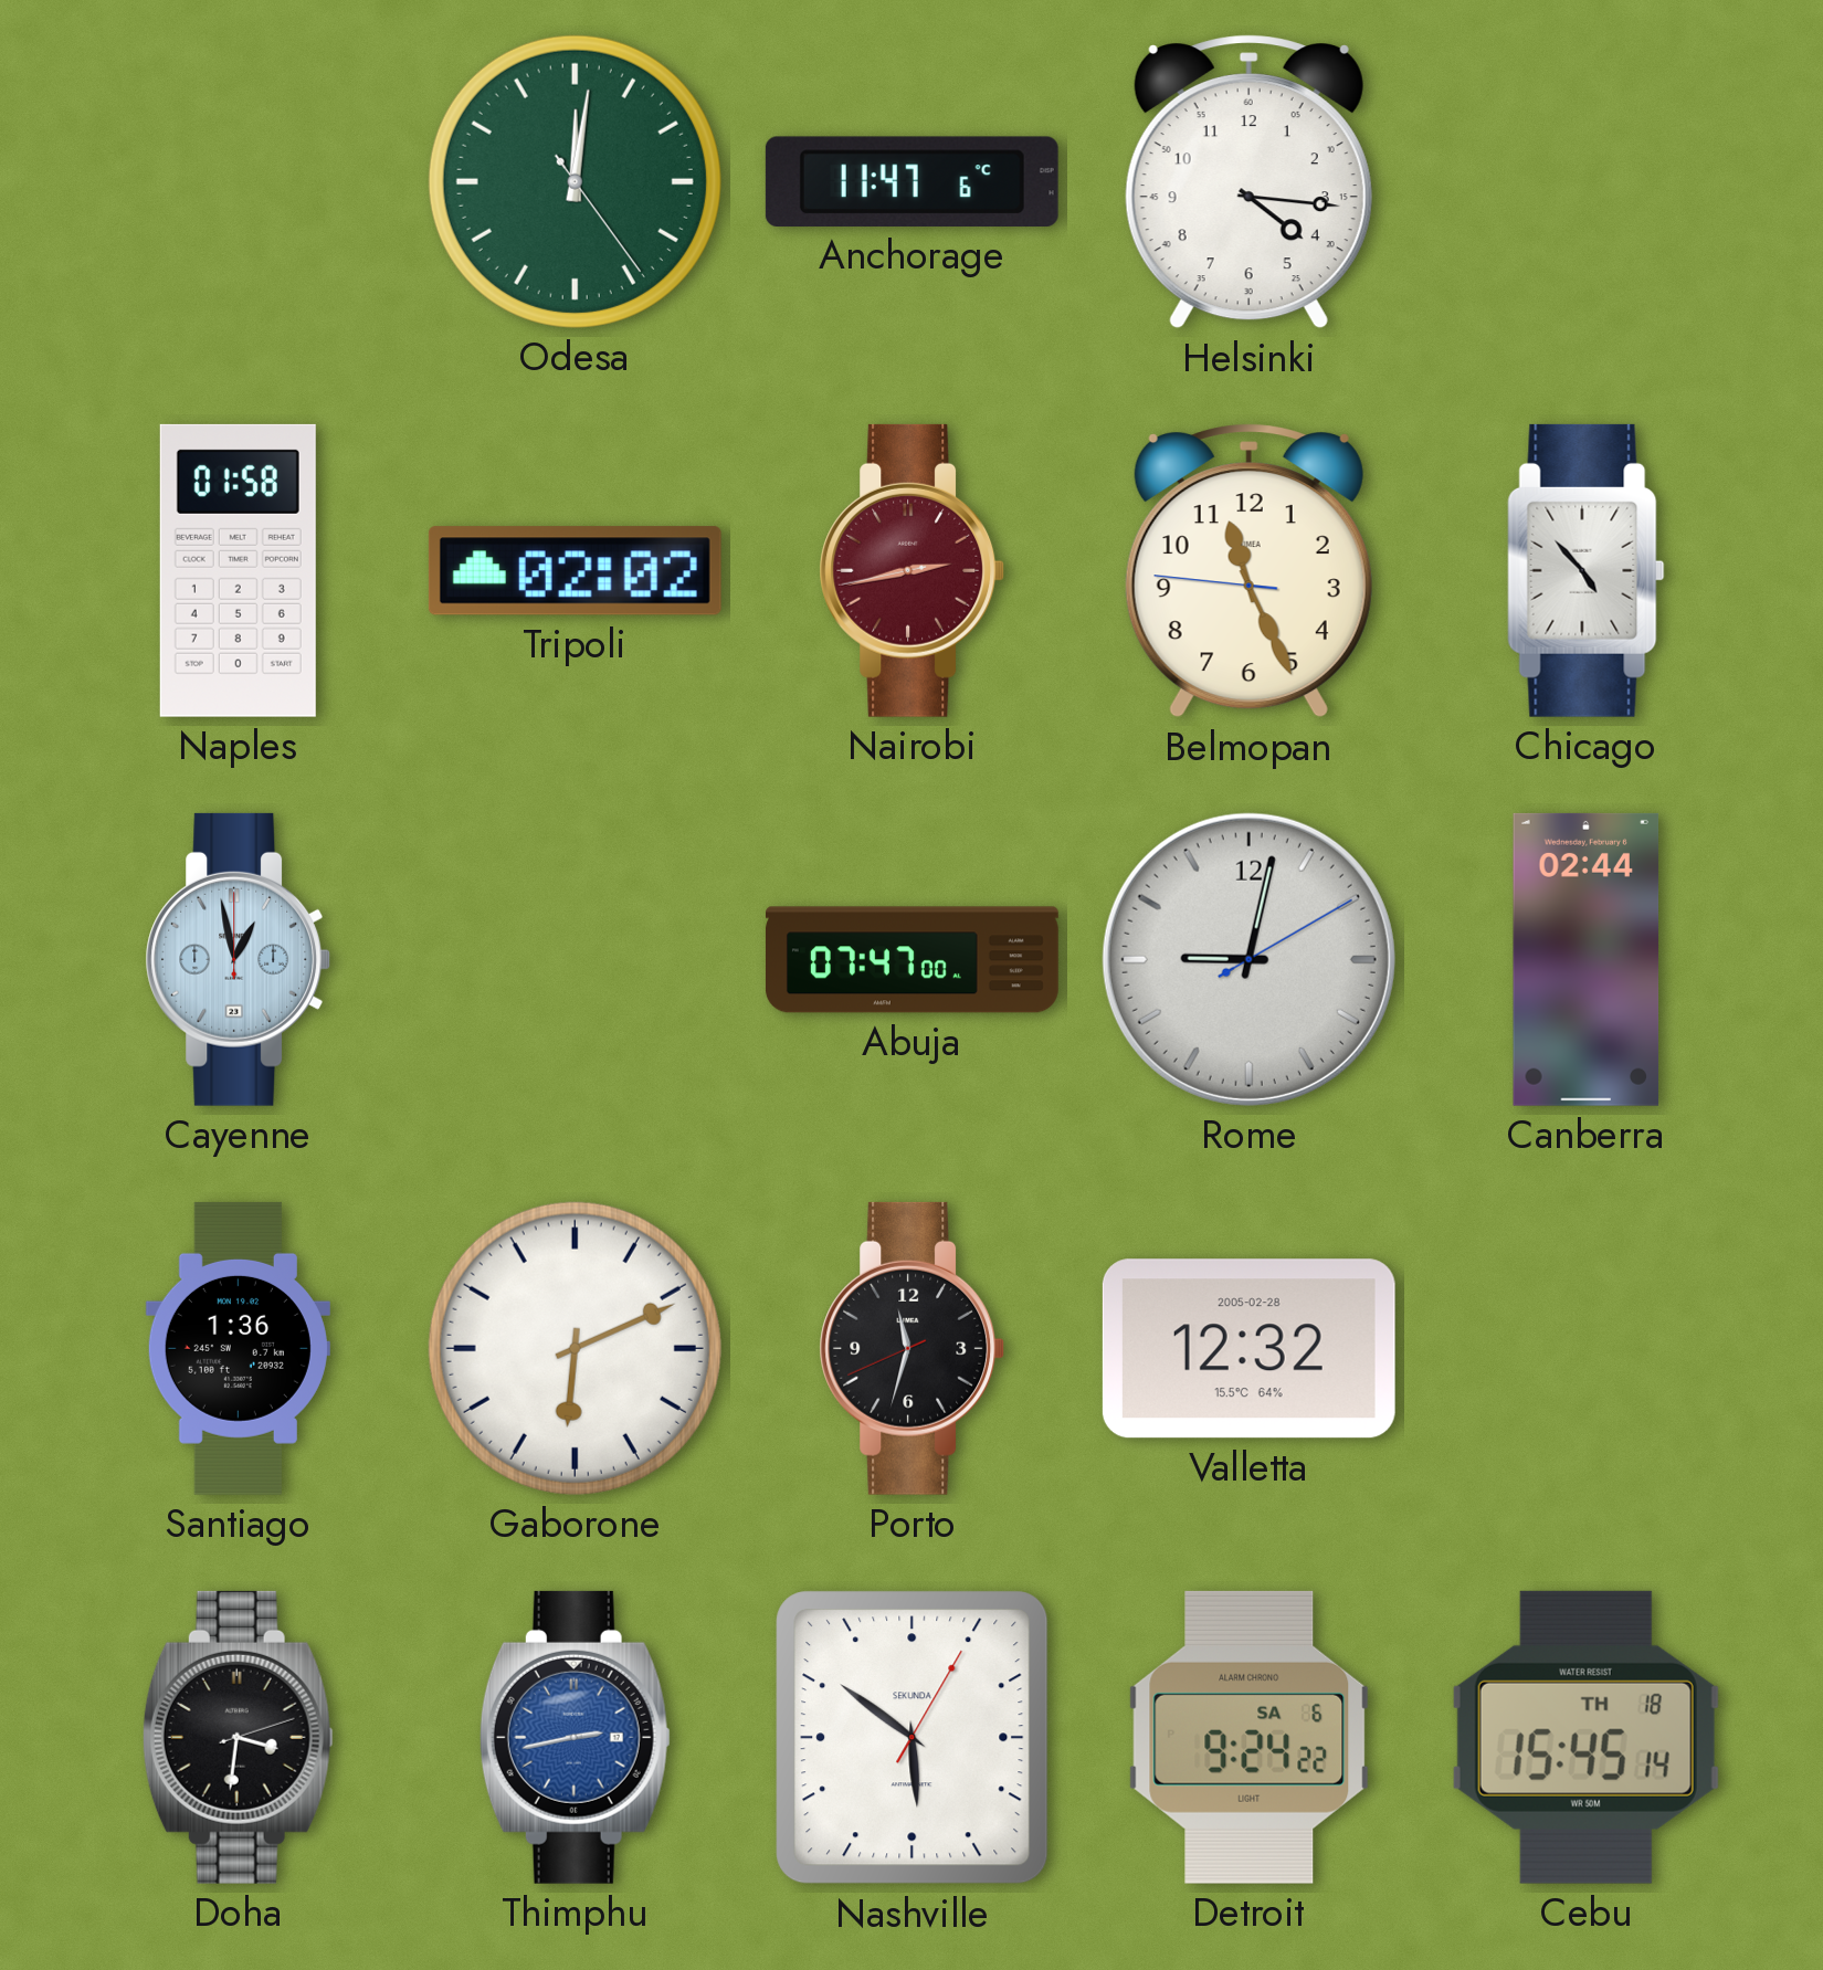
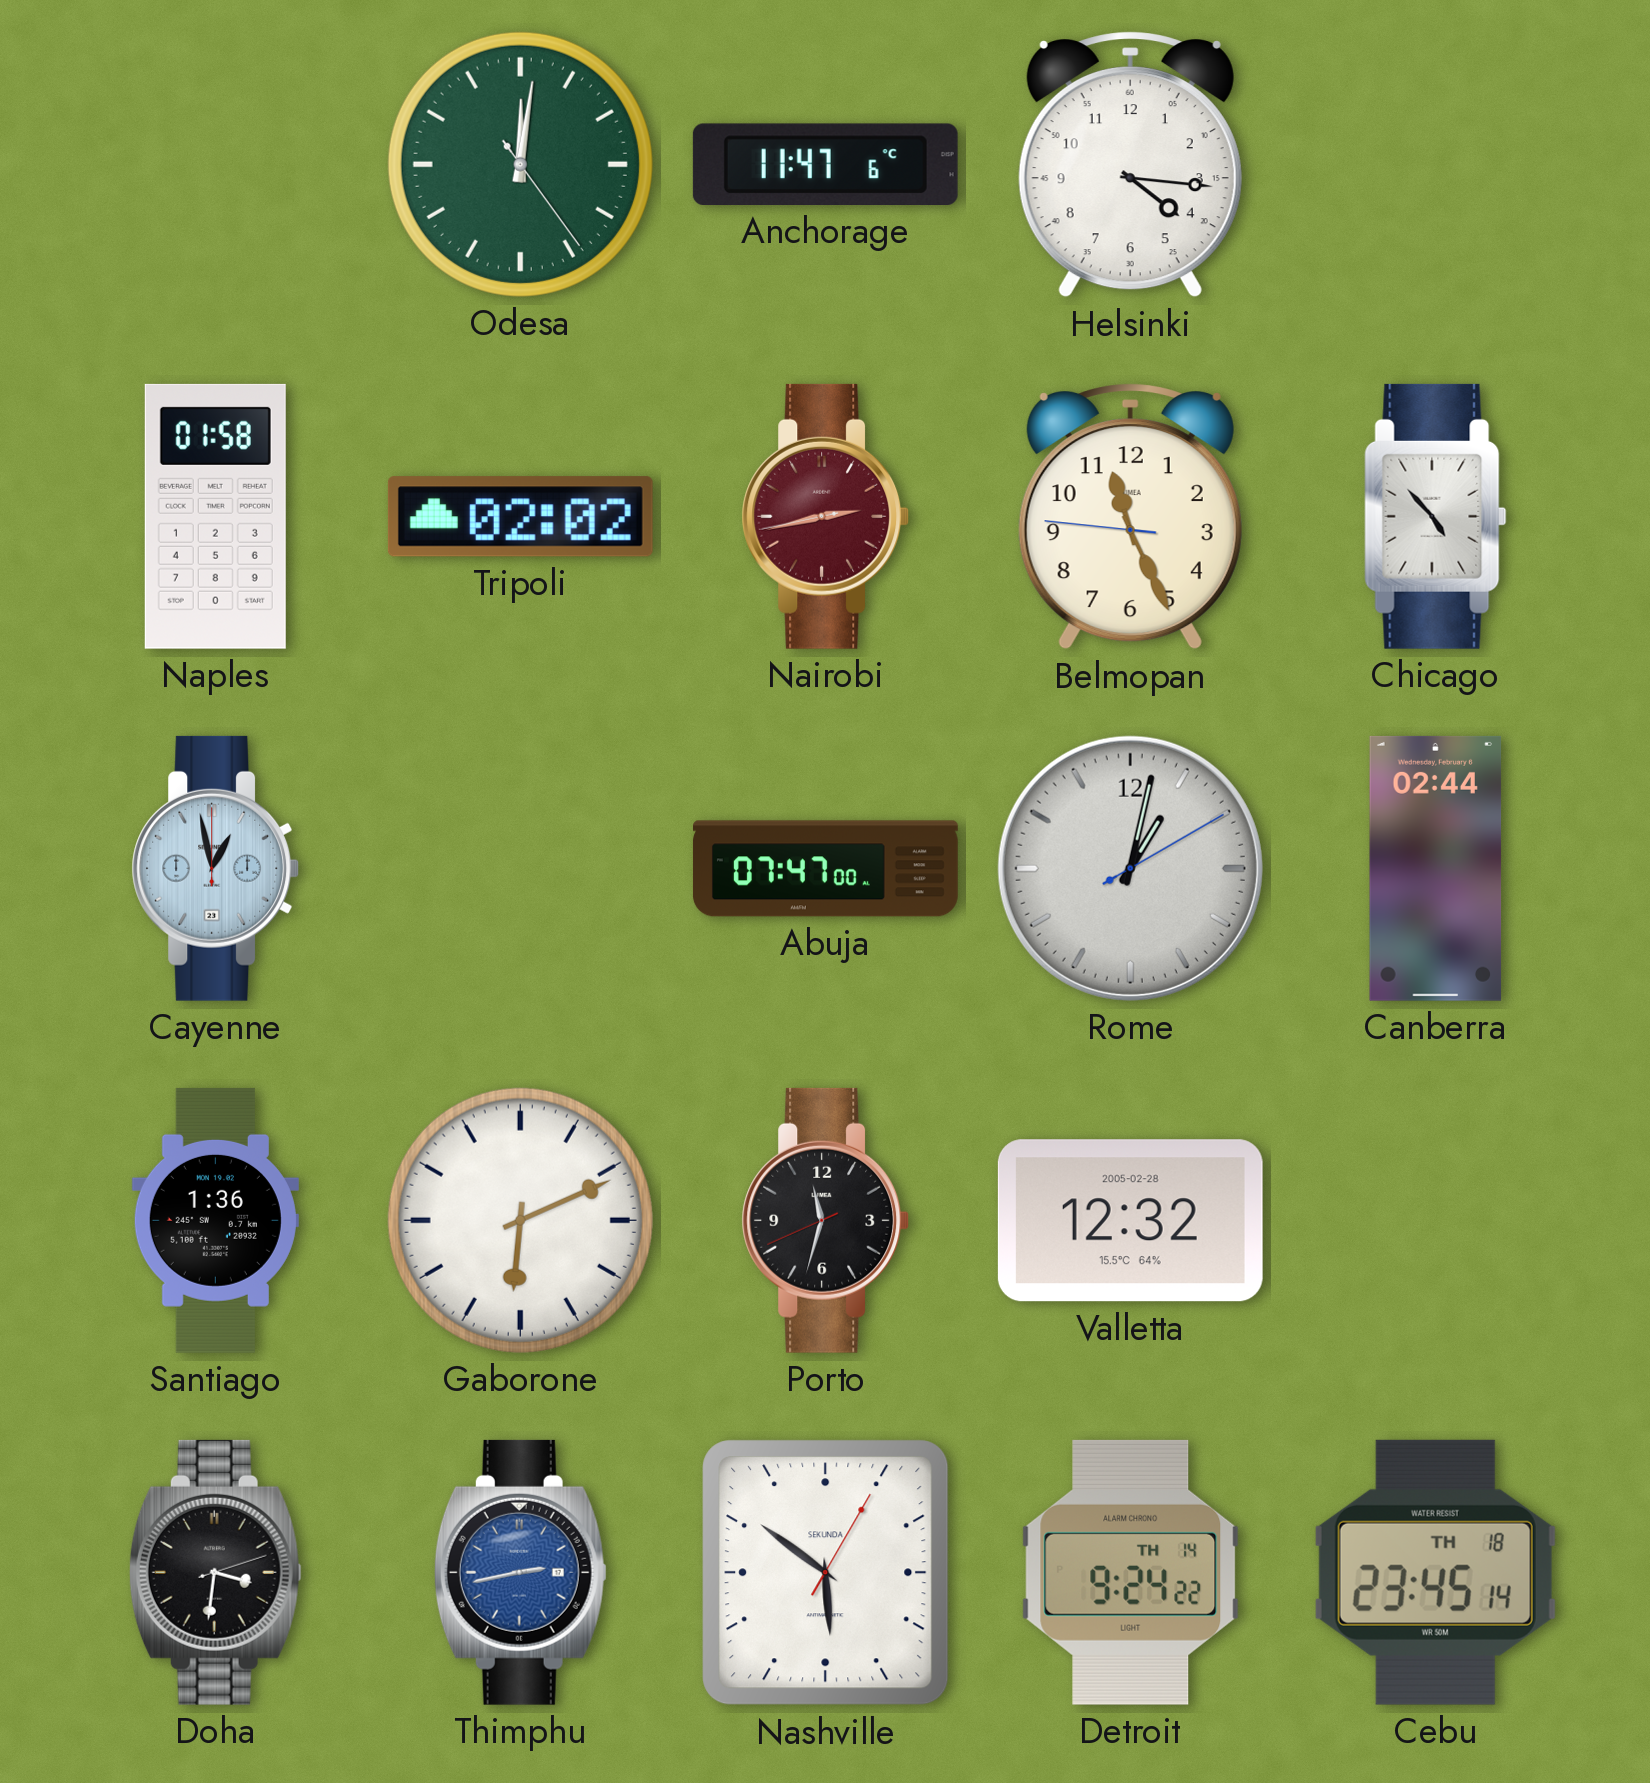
Rome: 9:02 -> 1:02
Detroit date: SA 6 -> TH 14
Cebu: 15:45 -> 23:45
